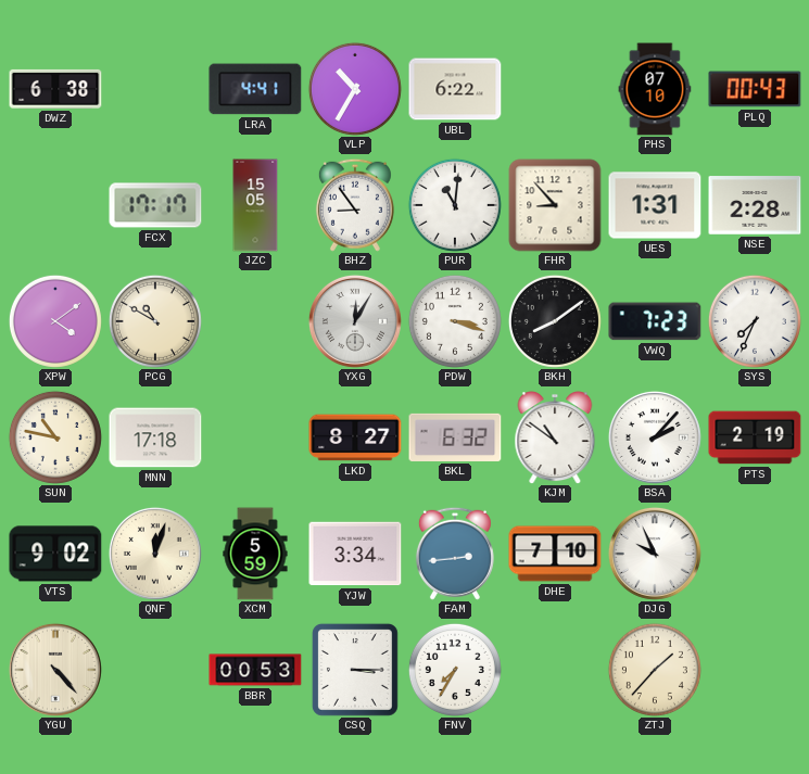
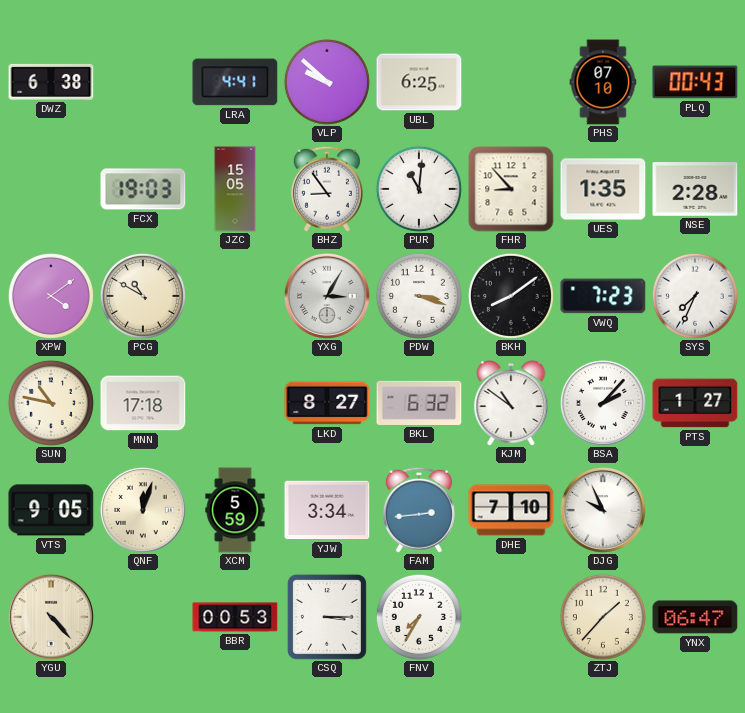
VLP: 10:35 -> 9:52
UBL: 6:22 -> 6:25
FCX: 17:17 -> 19:03
UES: 1:31 -> 1:35
YXG: 12:05 -> 3:05
PTS: 2:19 -> 1:27
VTS: 9:02 -> 9:05
YNX: none -> 06:47
